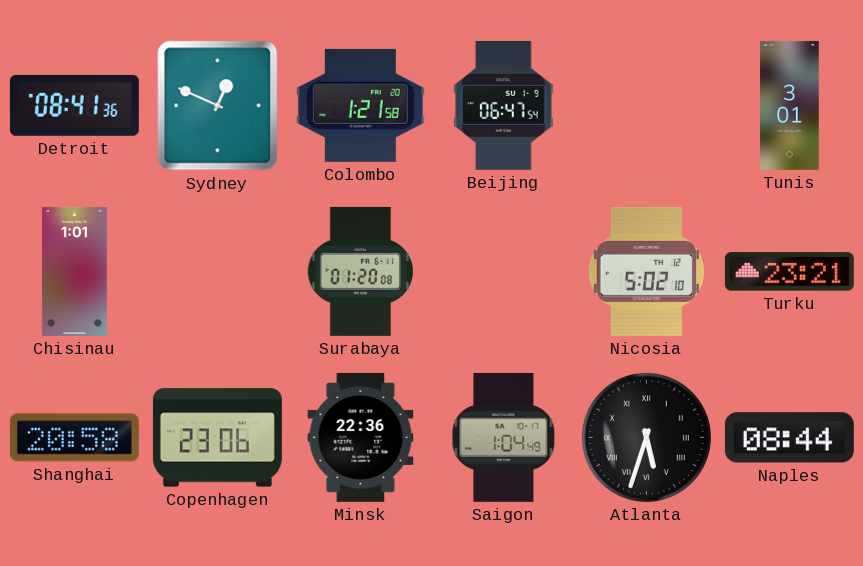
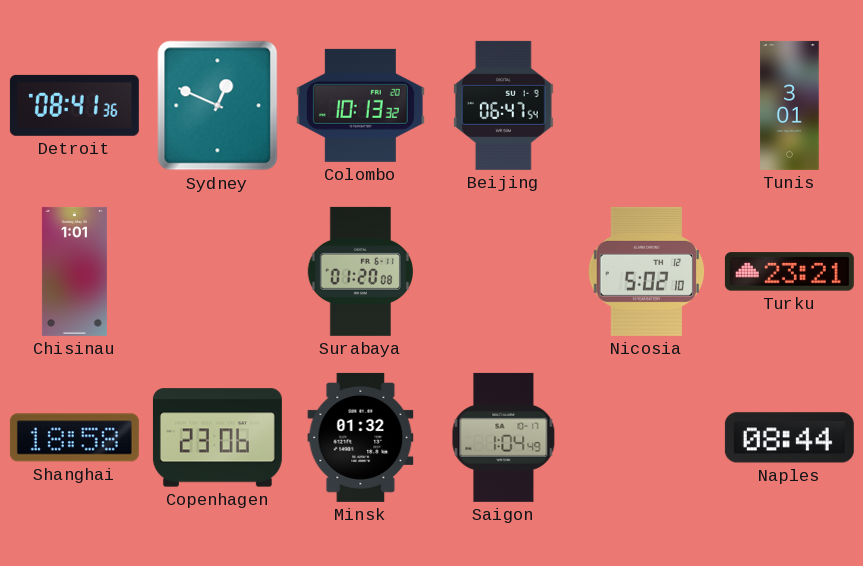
Colombo: 1:21 -> 10:13
Shanghai: 20:58 -> 18:58
Minsk: 22:36 -> 01:32
Atlanta: 5:33 -> none
